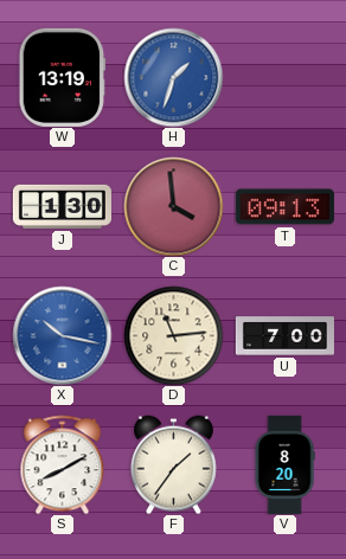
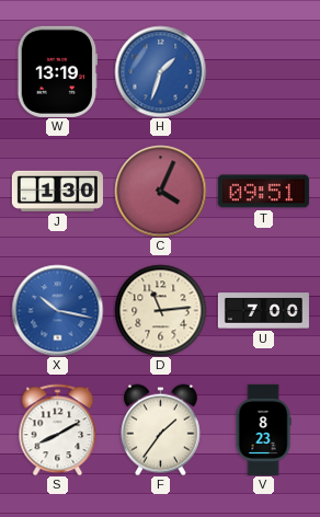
C: 3:59 -> 4:04
T: 09:13 -> 09:51
V: 8:20 -> 8:23
